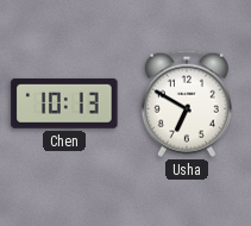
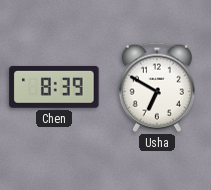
Chen: 10:13 -> 8:39
